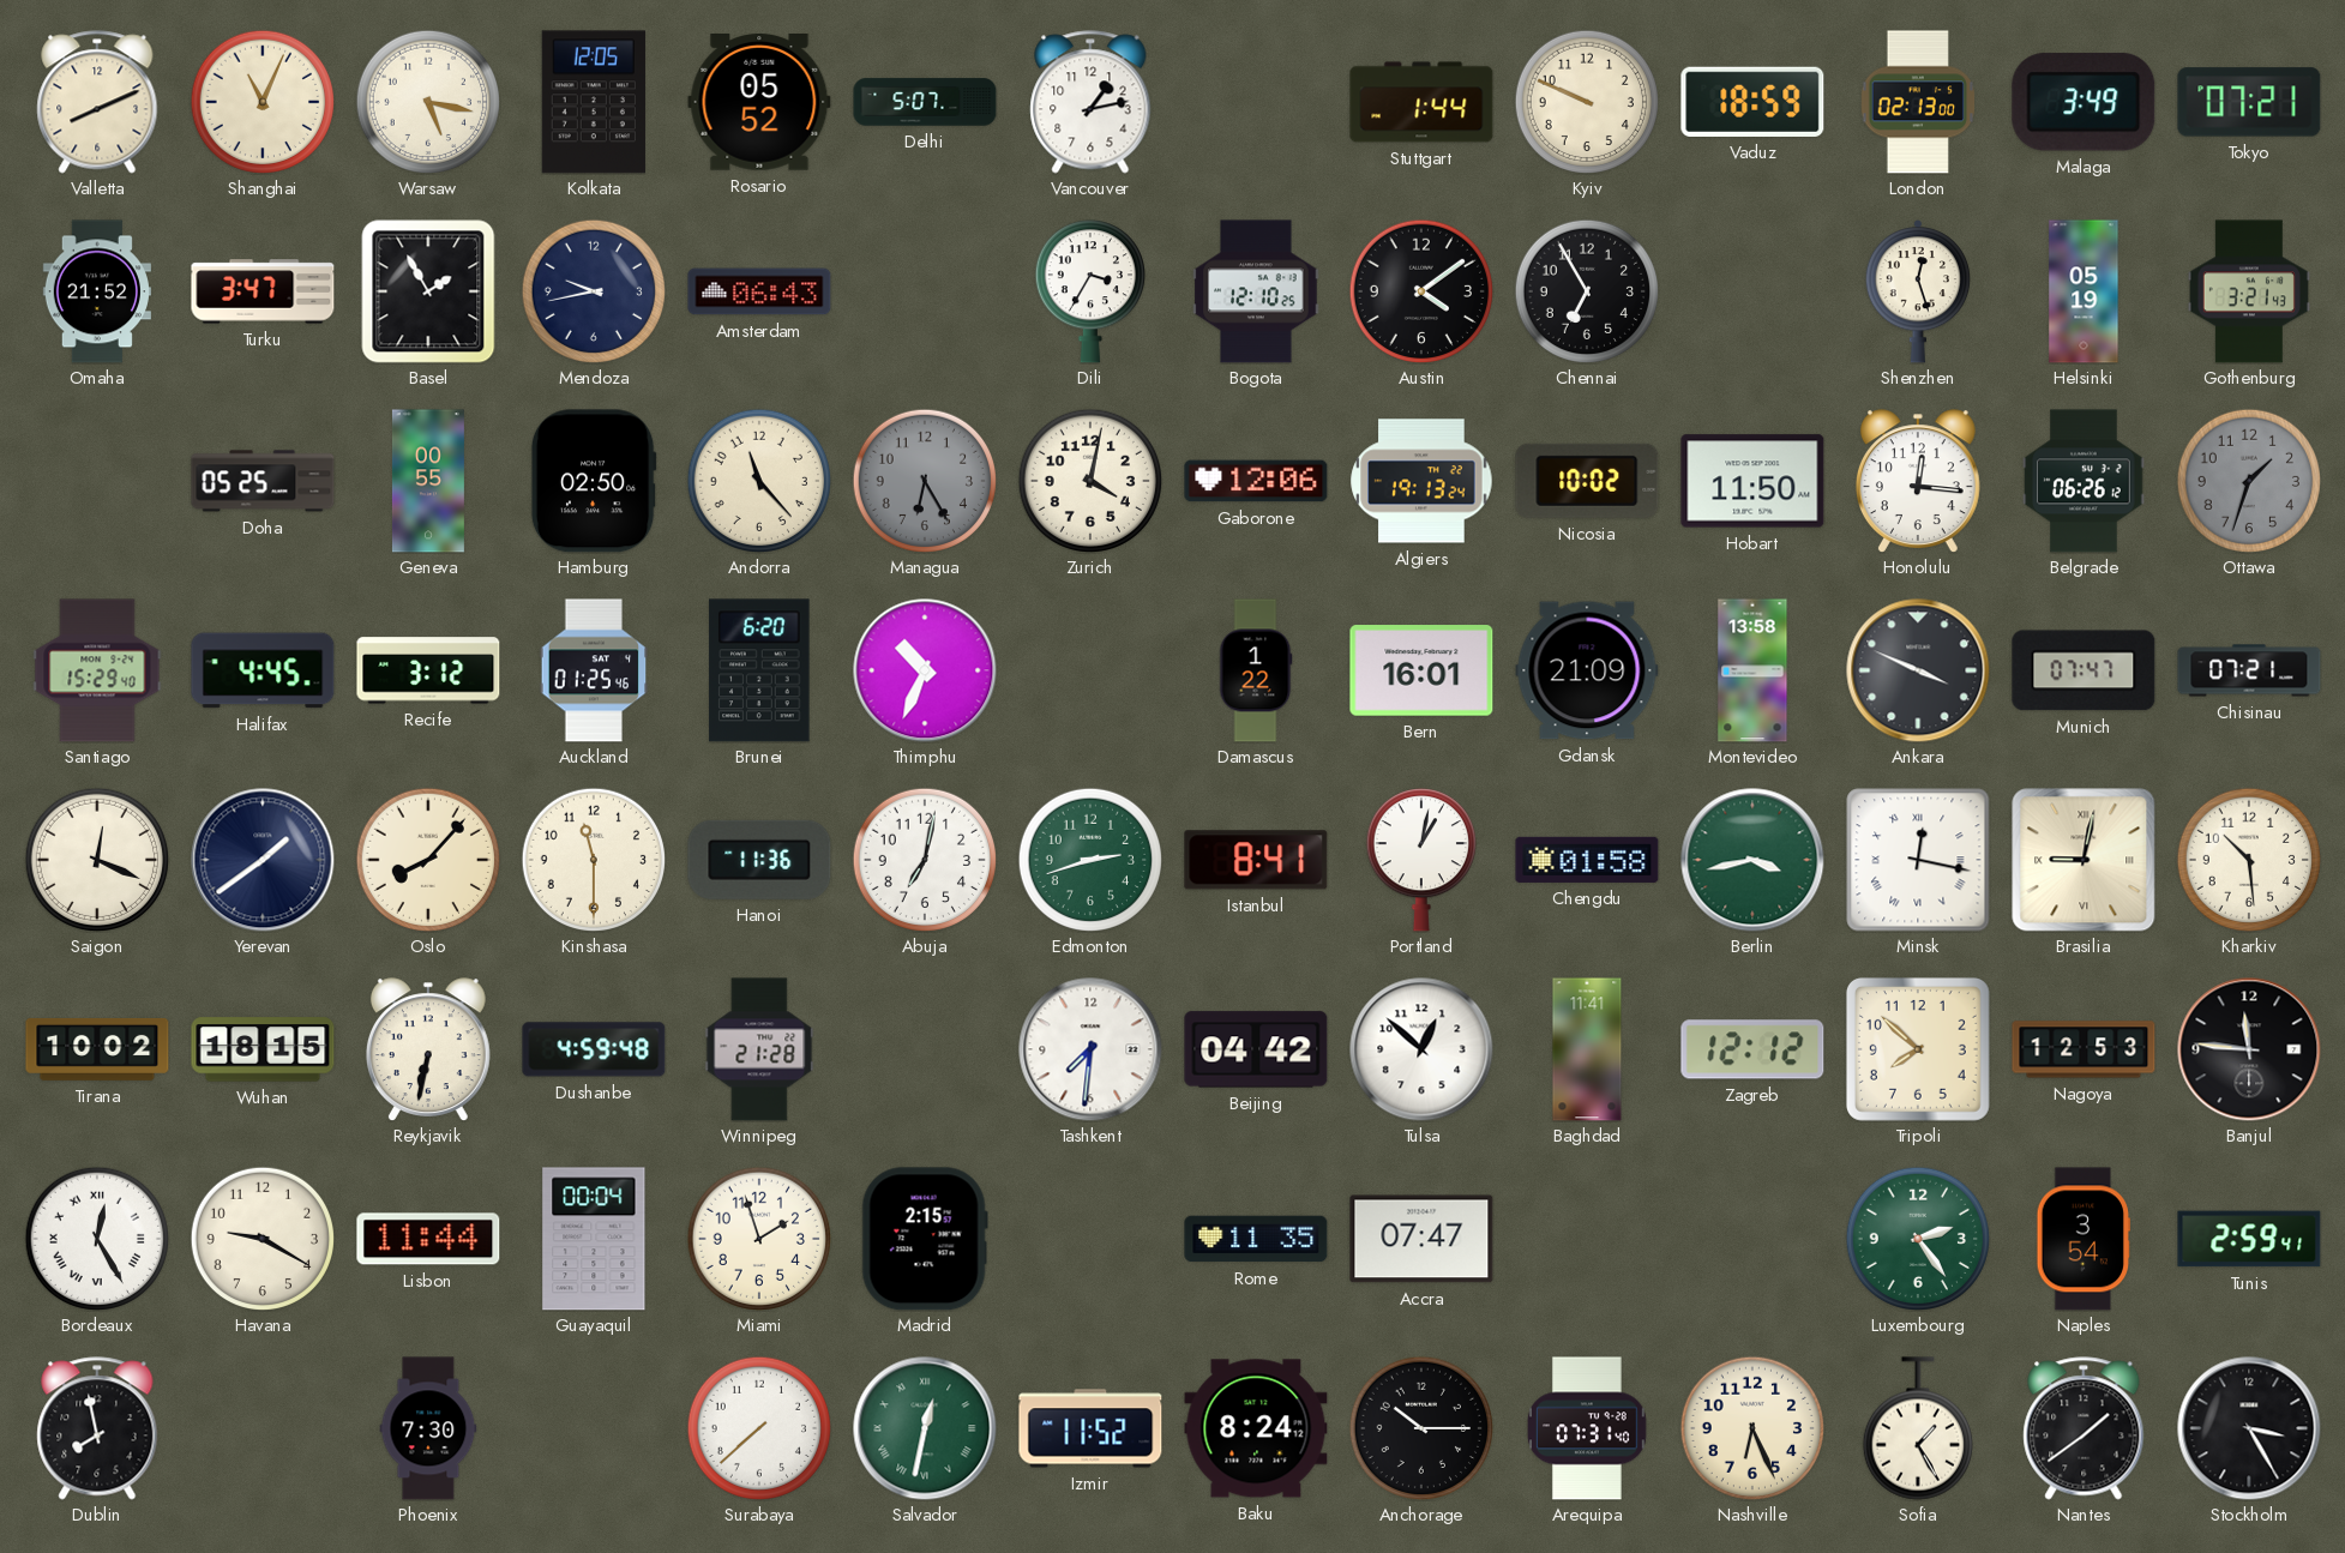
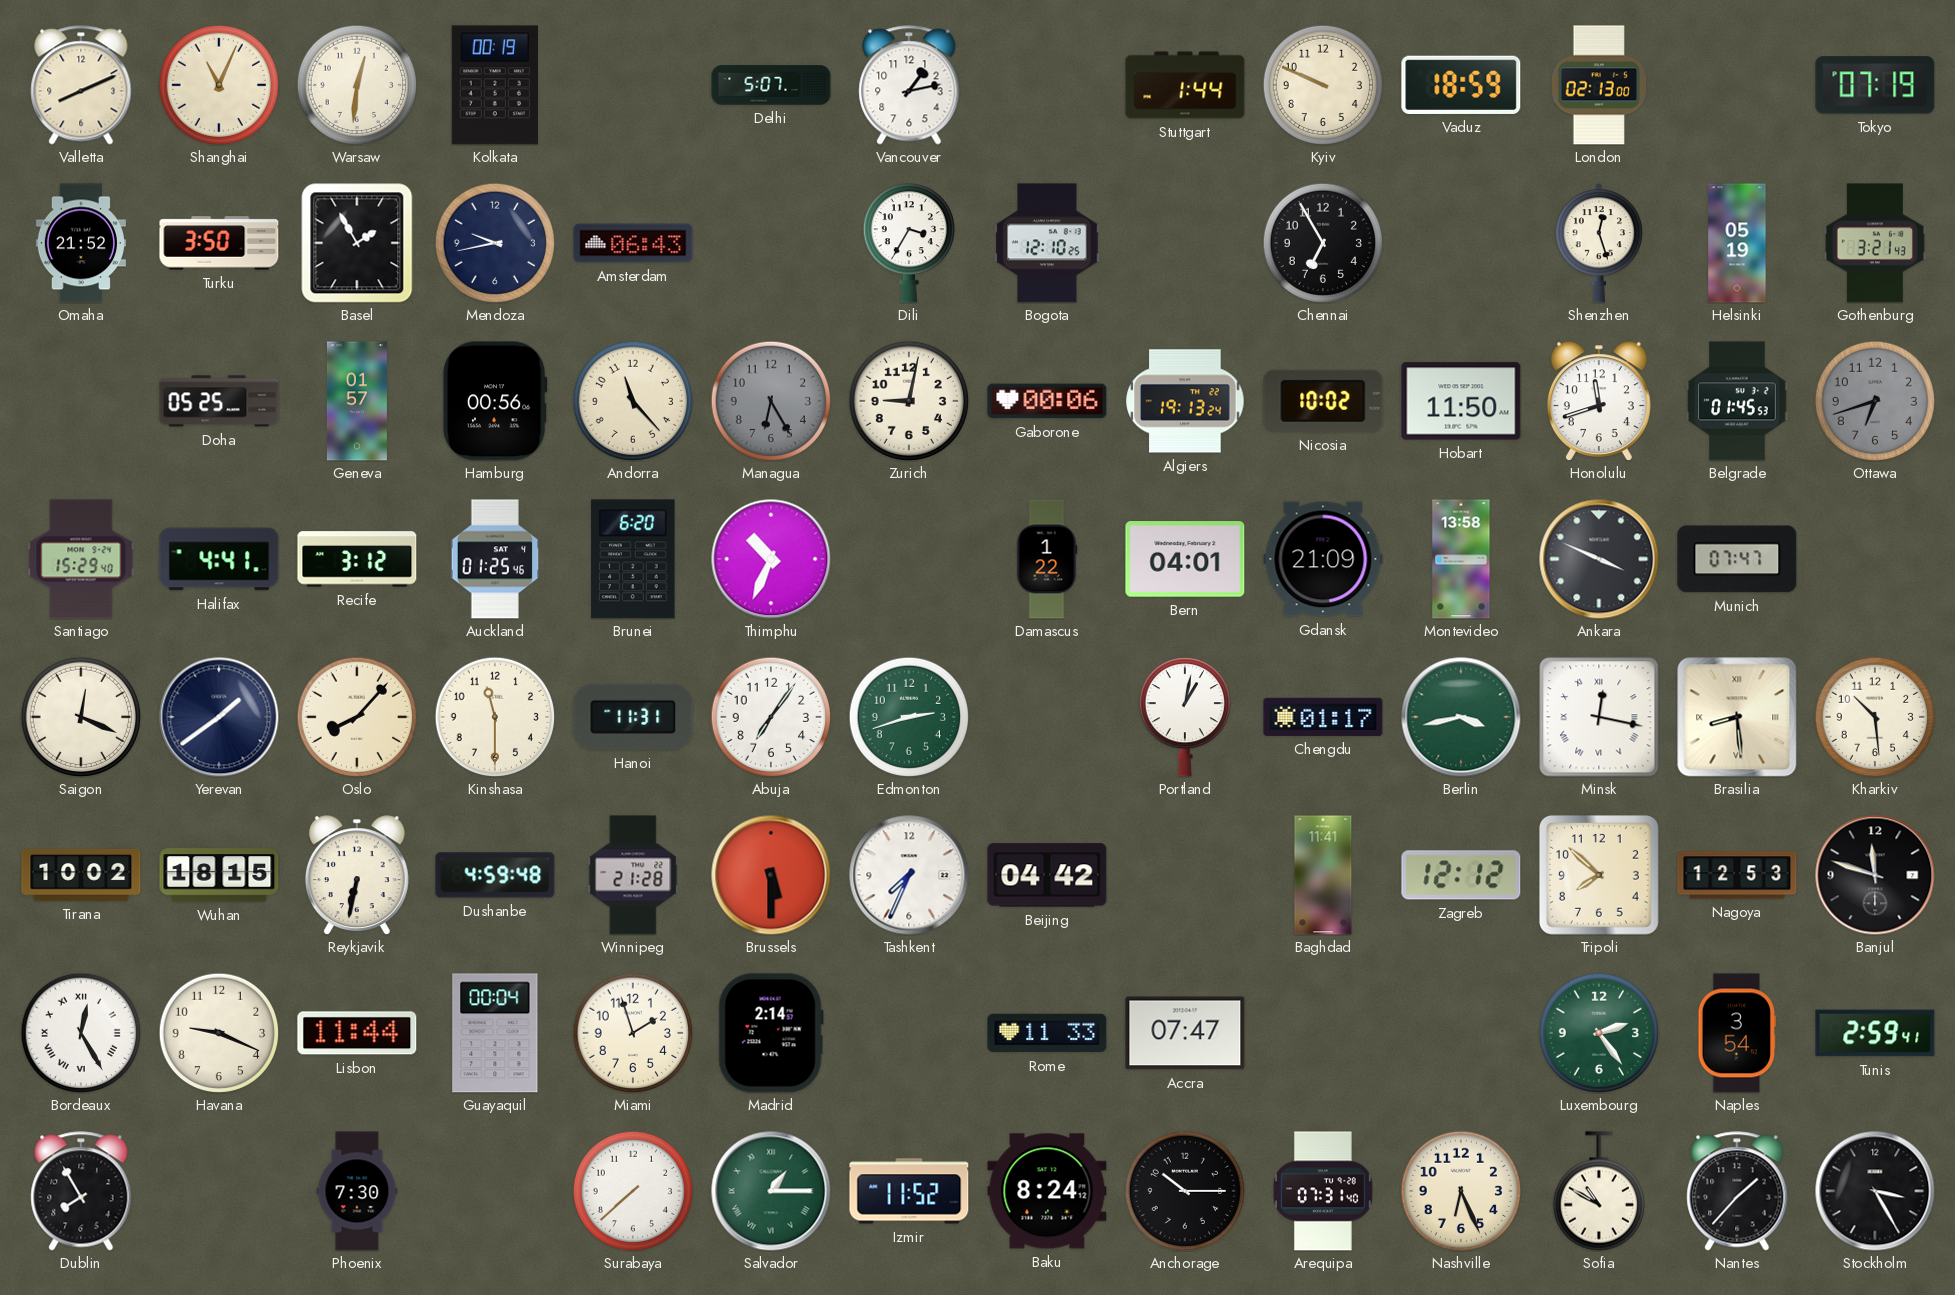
Warsaw: 5:17 -> 12:31
Kolkata: 12:05 -> 00:19
Rosario: 05:52 -> none
Malaga: 3:49 -> none
Tokyo: 07:21 -> 07:19
Turku: 3:47 -> 3:50
Austin: 4:09 -> none
Geneva: 00:55 -> 01:57
Hamburg: 02:50 -> 00:56
Zurich: 4:02 -> 9:02
Gaborone: 12:06 -> 00:06
Honolulu: 12:16 -> 11:42
Belgrade: 06:26 -> 01:45
Ottawa: 1:33 -> 6:42
Halifax: 4:45 -> 4:41
Bern: 16:01 -> 04:01
Chisinau: 07:21 -> none
Hanoi: 11:36 -> 11:31
Abuja: 7:02 -> 7:06
Istanbul: 8:41 -> none
Chengdu: 01:58 -> 01:17
Brasilia: 9:02 -> 8:29
Brussels: none -> 5:30
Tashkent: 7:31 -> 7:34
Tulsa: 12:52 -> none
Banjul: 11:46 -> 11:48
Havana: 9:20 -> 9:19
Madrid: 2:15 -> 2:14
Rome: 11:35 -> 11:33
Dublin: 7:58 -> 7:55
Salvador: 12:32 -> 1:15
Sofia: 1:25 -> 10:50
Nantes: 1:39 -> 1:37
